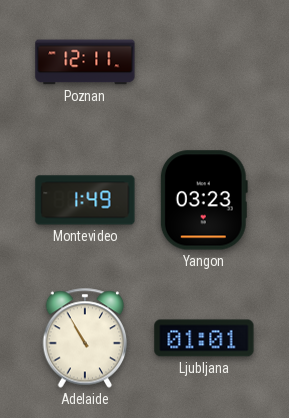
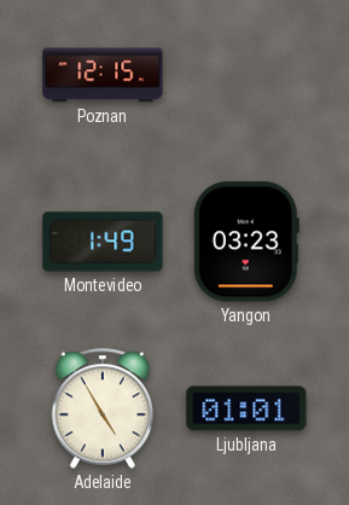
Poznan: 12:11 -> 12:15
Adelaide: 10:55 -> 4:55
